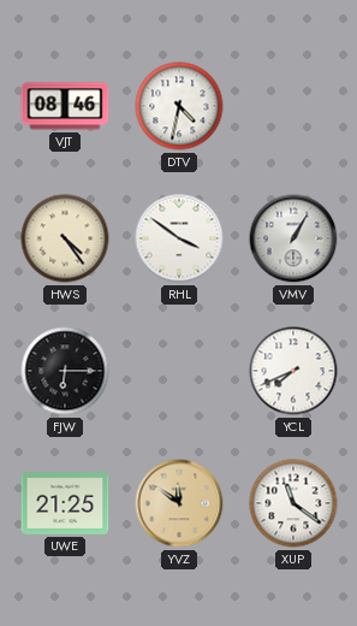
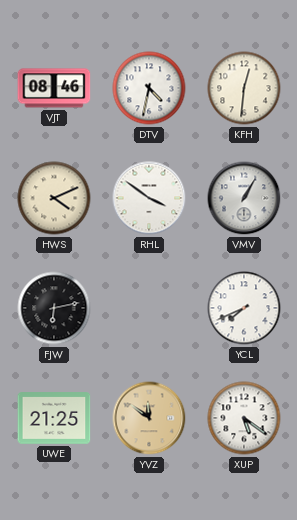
KFH: none -> 12:31
HWS: 4:24 -> 4:11
FJW: 6:15 -> 6:13
XUP: 11:21 -> 5:21
